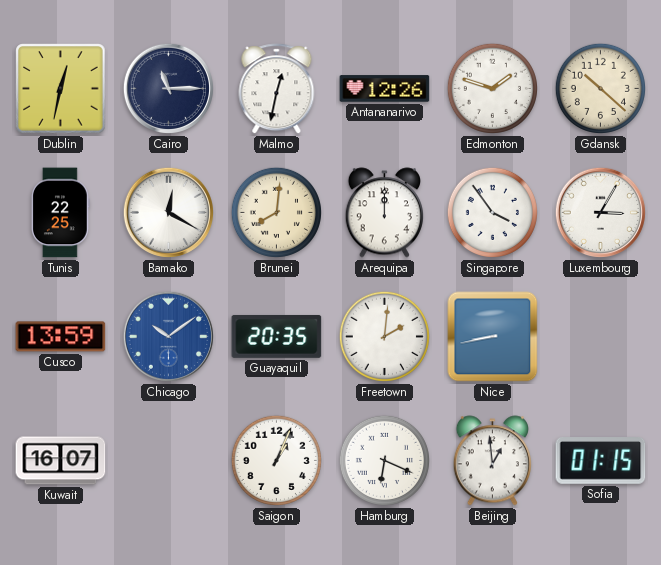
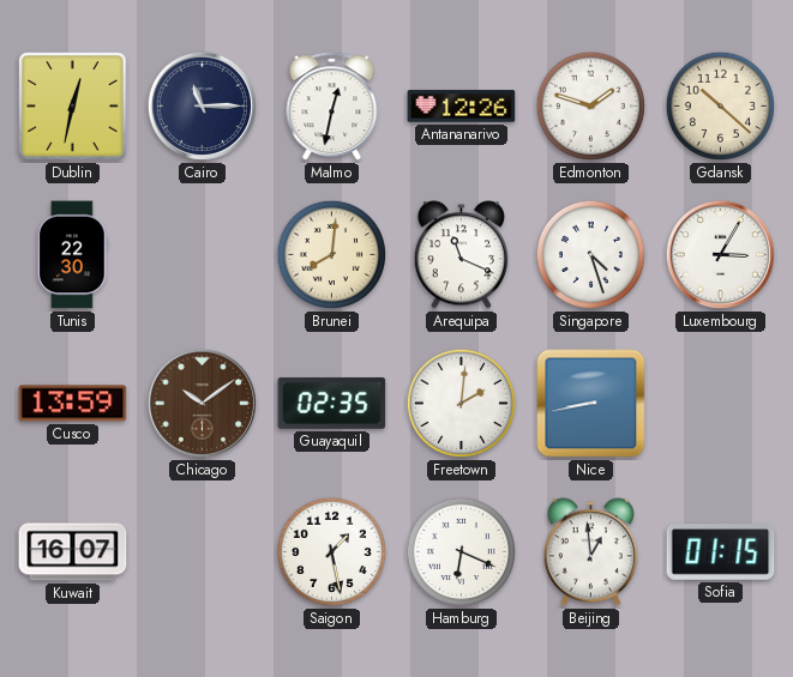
Tunis: 22:25 -> 22:30
Bamako: 12:20 -> none
Arequipa: 12:00 -> 11:19
Singapore: 3:54 -> 4:27
Chicago dial: blue -> brown
Guayaquil: 20:35 -> 02:35
Saigon: 1:04 -> 1:28
